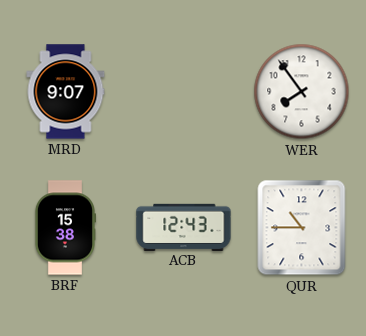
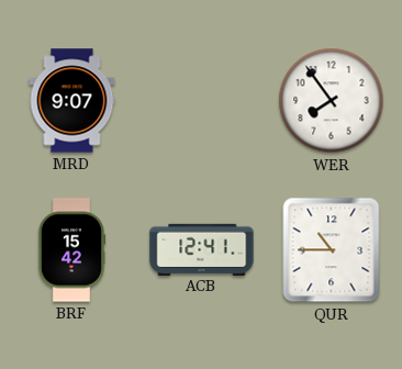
BRF: 15:38 -> 15:42
ACB: 12:43 -> 12:41
